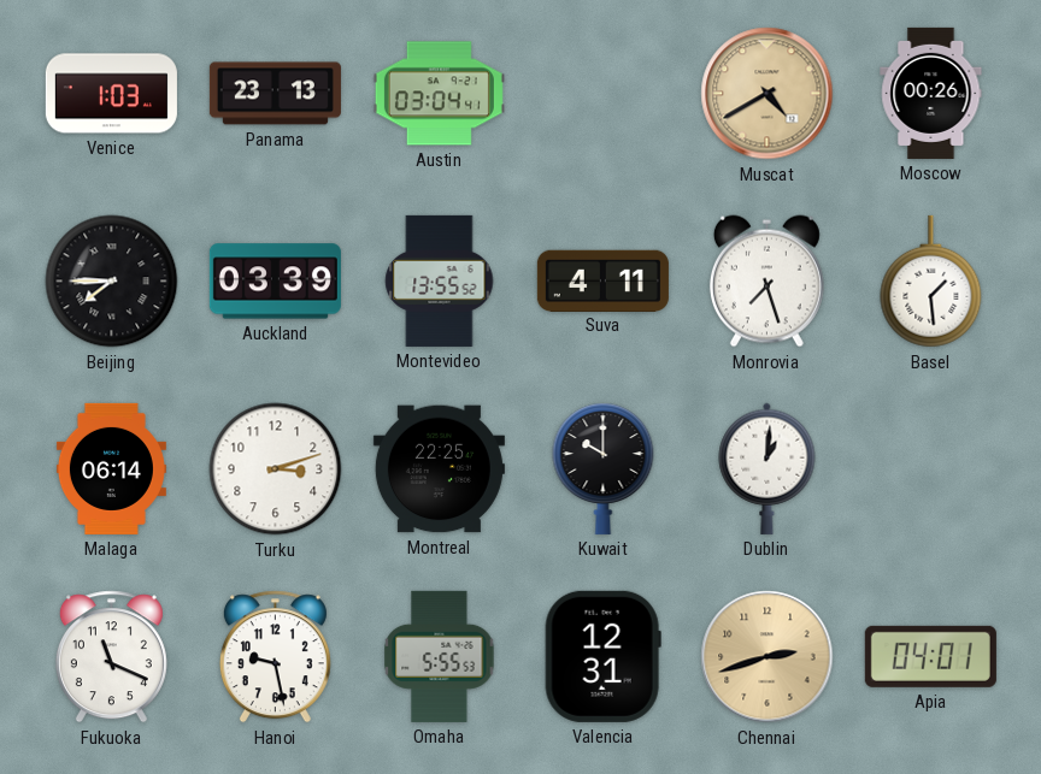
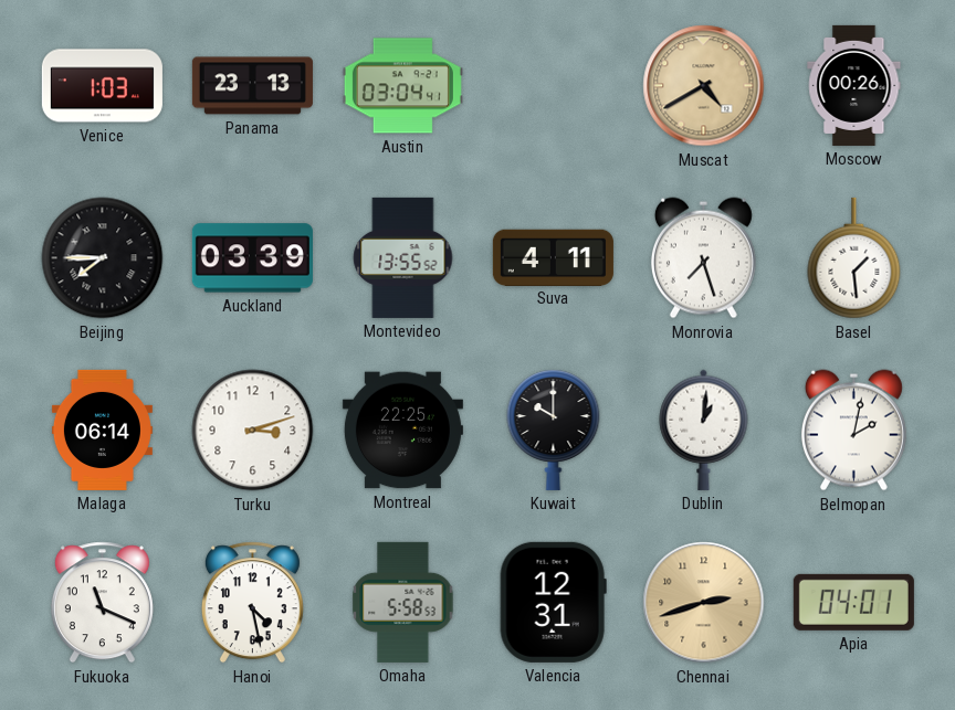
Belmopan: none -> 2:02
Hanoi: 9:28 -> 4:28
Omaha: 5:55 -> 5:58
